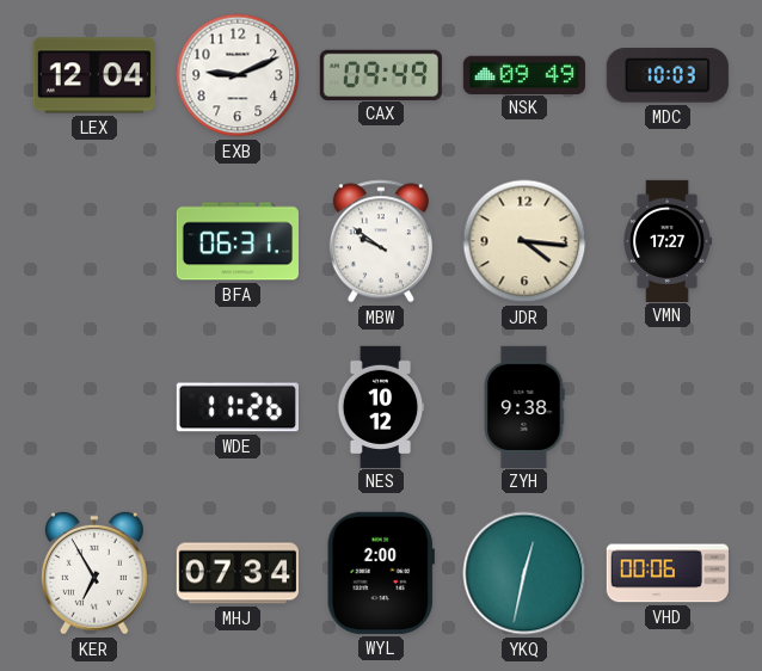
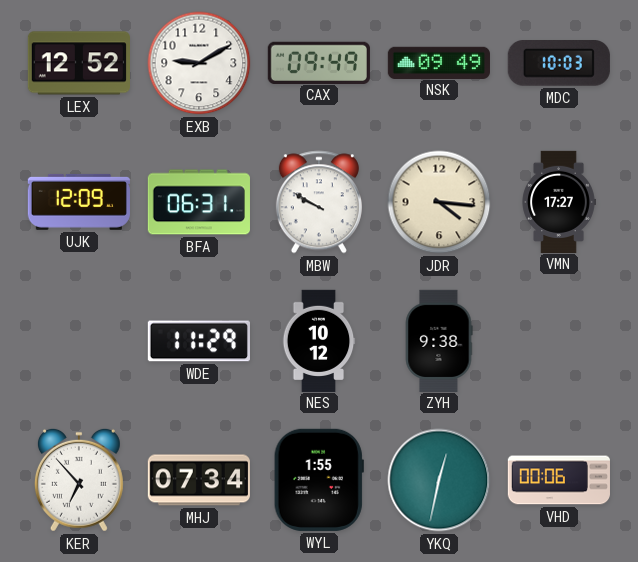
LEX: 12:04 -> 12:52
EXB: 9:11 -> 9:10
UJK: none -> 12:09
MBW: 9:51 -> 9:50
WDE: 11:26 -> 11:29
KER: 6:55 -> 6:53
WYL: 2:00 -> 1:55
